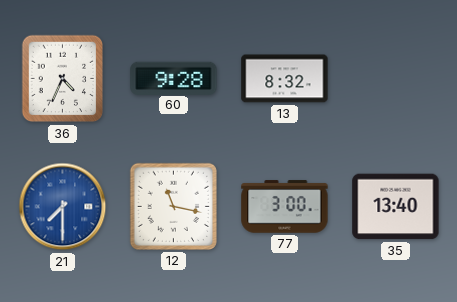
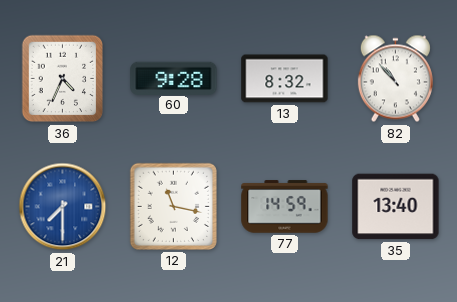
82: none -> 10:53
77: 3:00 -> 14:59
